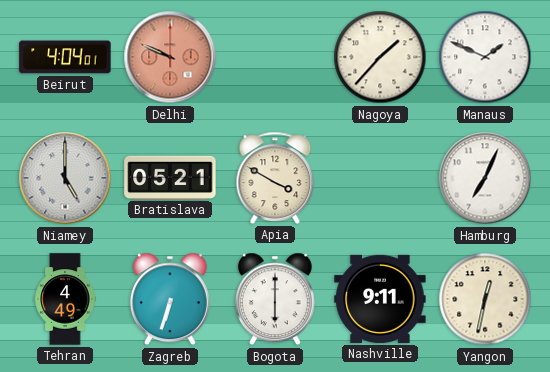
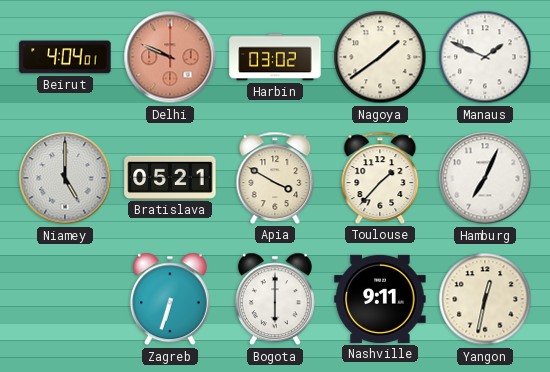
Harbin: none -> 03:02
Nagoya: 1:37 -> 1:39
Toulouse: none -> 1:37
Tehran: 4:49 -> none
